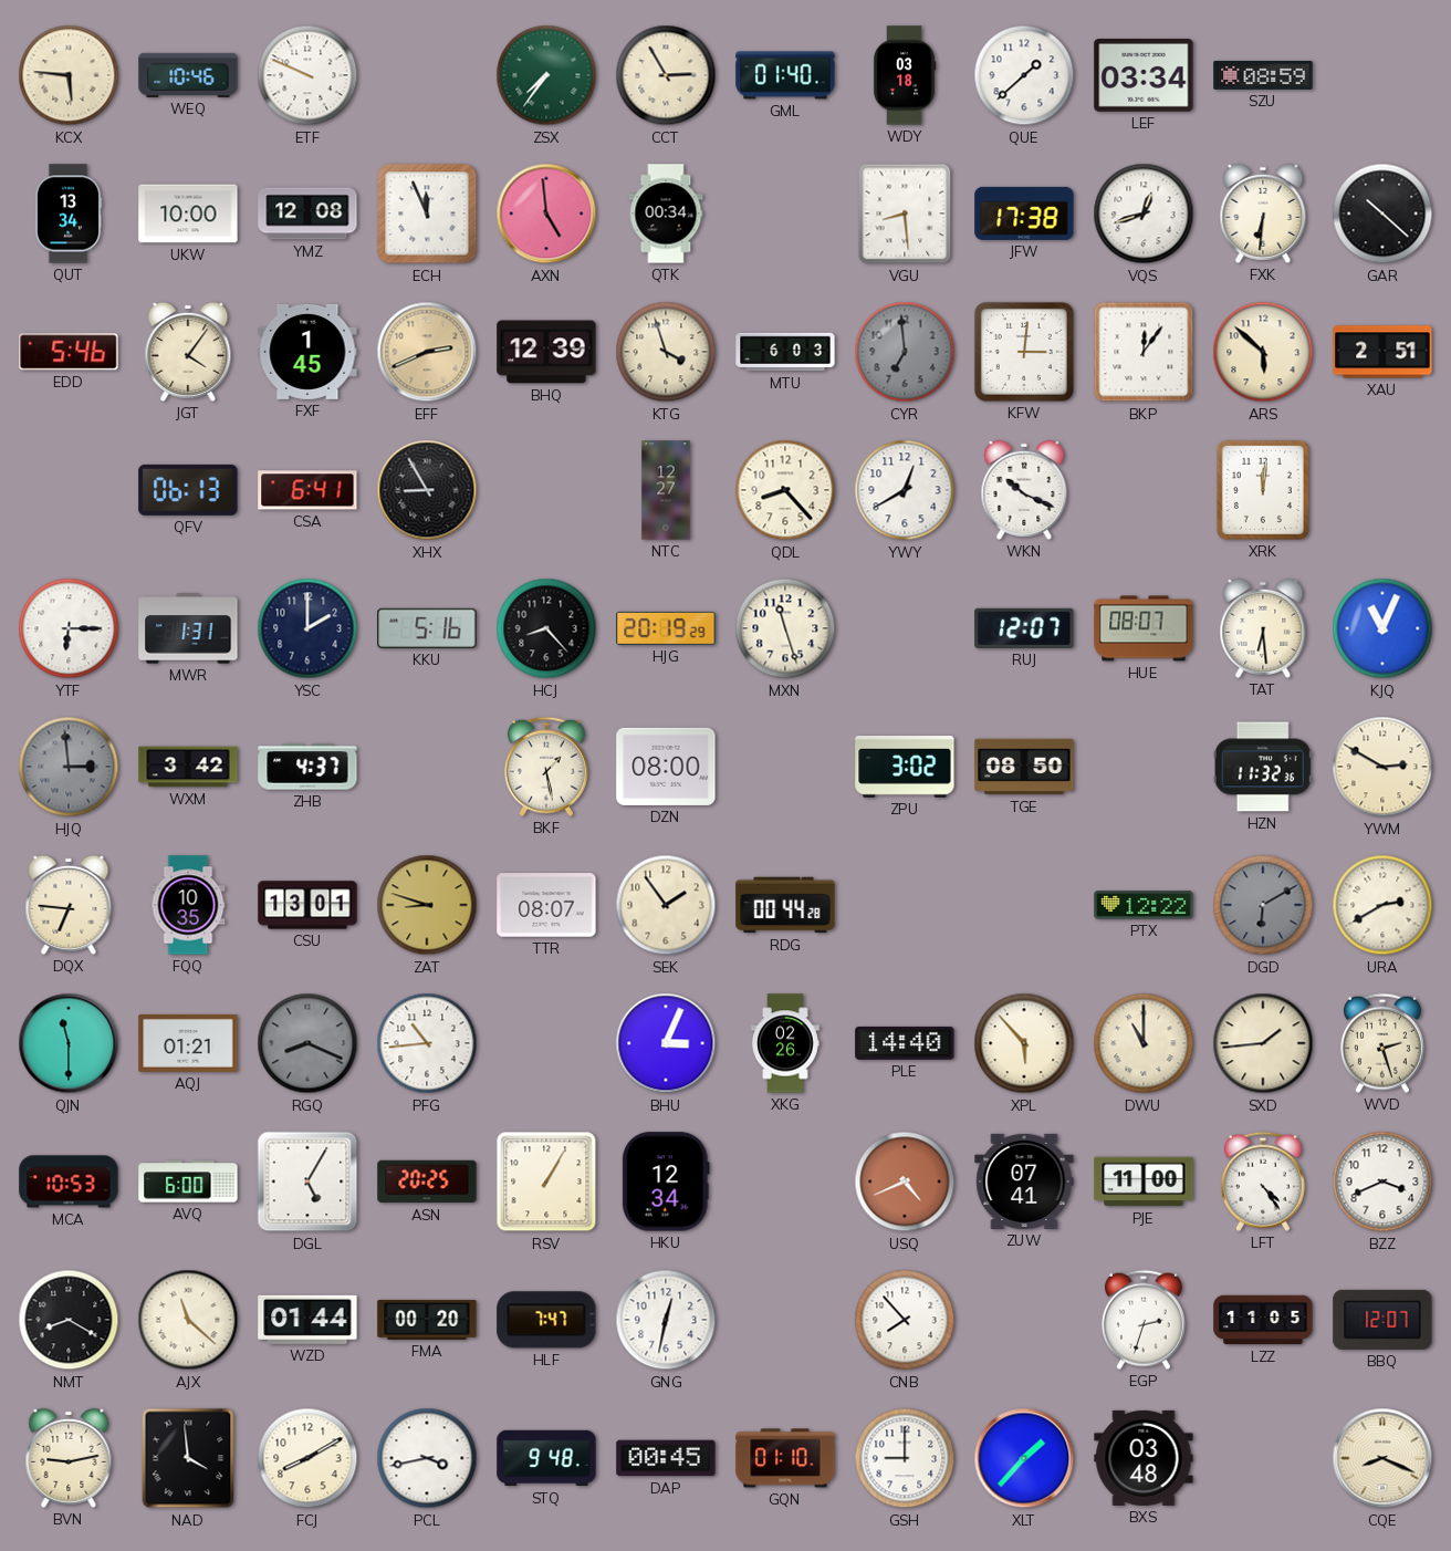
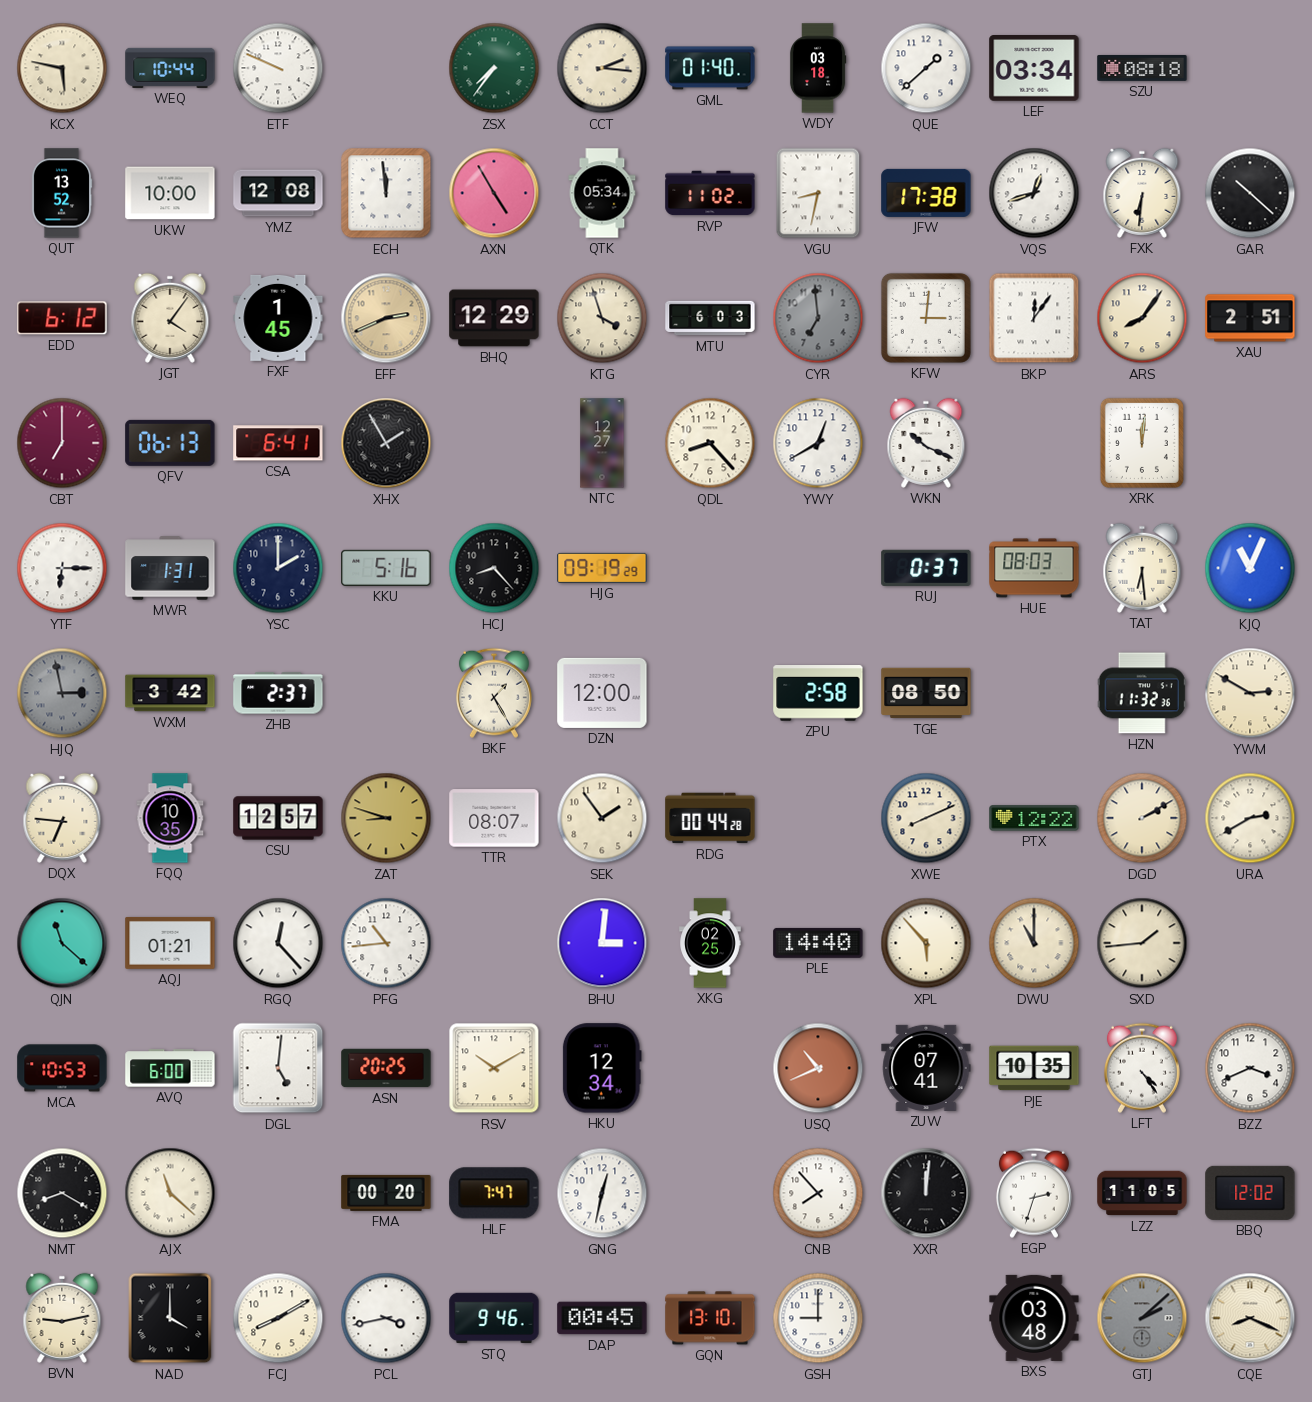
KCX: 5:46 -> 5:47
WEQ: 10:46 -> 10:44
CCT: 2:55 -> 2:16
SZU: 08:59 -> 08:18
QUT: 13:34 -> 13:52
ECH: 11:56 -> 11:59
AXN: 4:59 -> 4:55
QTK: 00:34 -> 05:34
RVP: none -> 11:02
VGU: 8:29 -> 8:32
EDD: 5:46 -> 6:12
BHQ: 12:39 -> 12:29
ARS: 5:52 -> 8:06
CBT: none -> 7:00
XHX: 8:55 -> 1:55
HJG: 20:19 -> 09:19
MXN: 11:27 -> none
RUJ: 12:07 -> 0:37
HUE: 08:07 -> 08:03
HJQ: 2:59 -> 2:58
ZHB: 4:37 -> 2:37
BKF: 1:28 -> 1:25
DZN: 08:00 -> 12:00
ZPU: 3:02 -> 2:58
CSU: 13:01 -> 12:57
XWE: none -> 8:11
DGD: 6:10 -> 2:10
DGD dial: grey -> cream
QJN: 11:30 -> 11:22
RGQ: 8:19 -> 12:23
RGQ dial: grey -> white
BHU: 3:04 -> 3:01
XKG: 02:26 -> 02:25
WVD: 2:27 -> none
DGL: 5:05 -> 5:01
RSV: 1:05 -> 10:10
USQ: 4:41 -> 10:41
PJE: 11:00 -> 10:35
WZD: 01:44 -> none
XXR: none -> 12:01
BBQ: 12:07 -> 12:02
NAD: 3:59 -> 4:00
STQ: 9:48 -> 9:46
GQN: 01:10 -> 13:10
XLT: 1:37 -> none
GTJ: none -> 2:08
